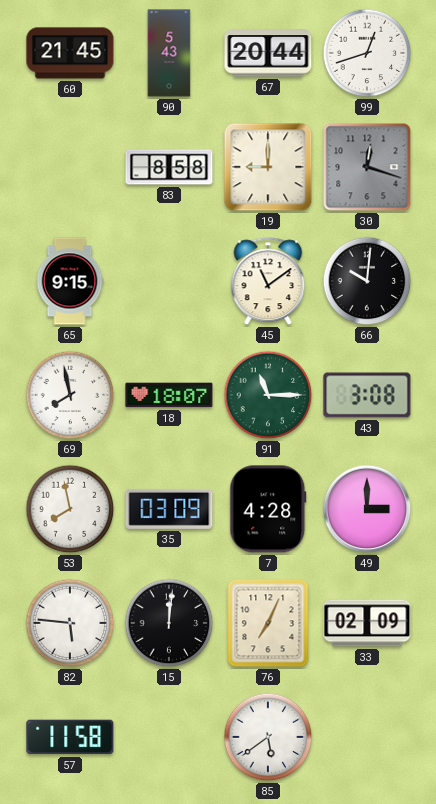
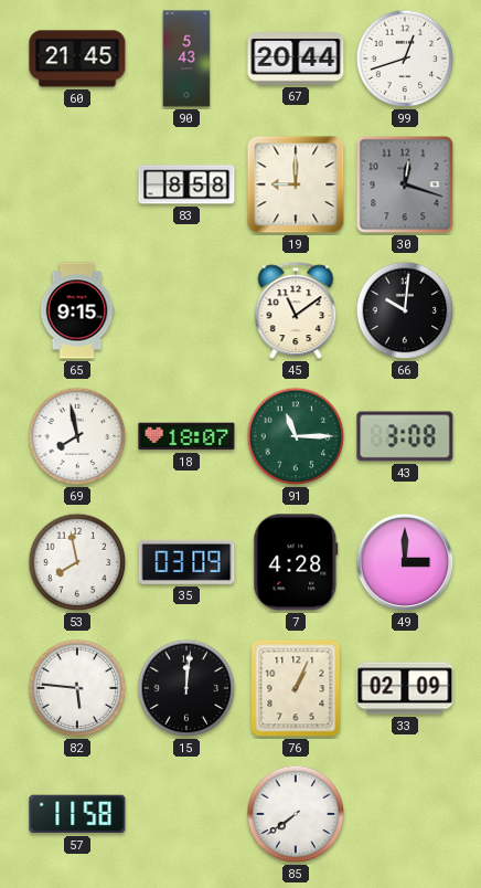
76: 7:04 -> 1:04
85: 5:39 -> 7:39
